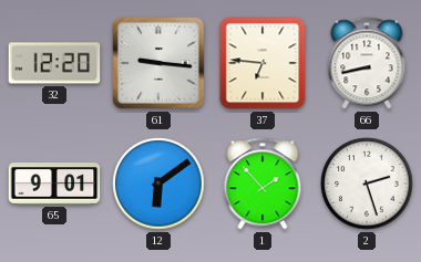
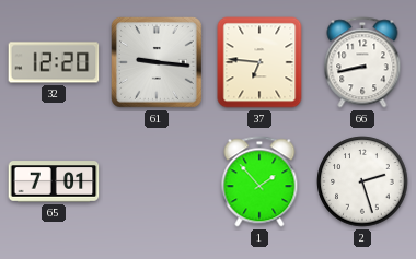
65: 9:01 -> 7:01
12: 6:09 -> none
